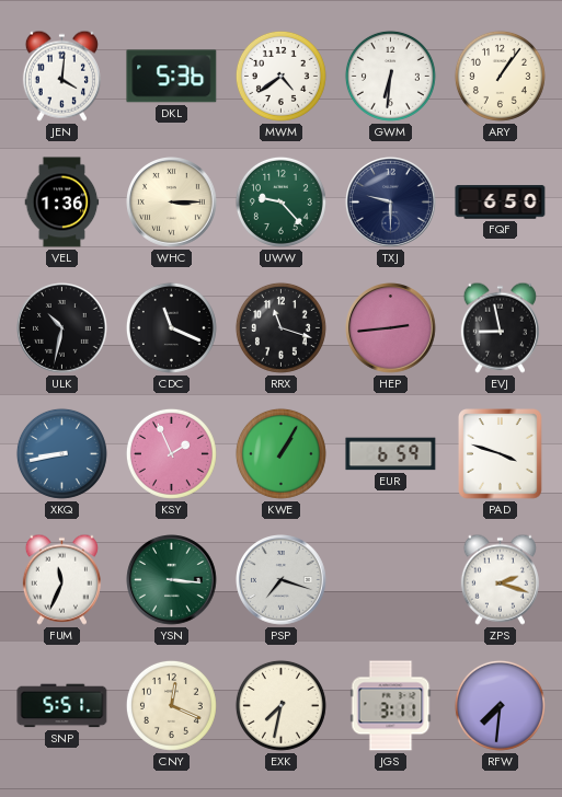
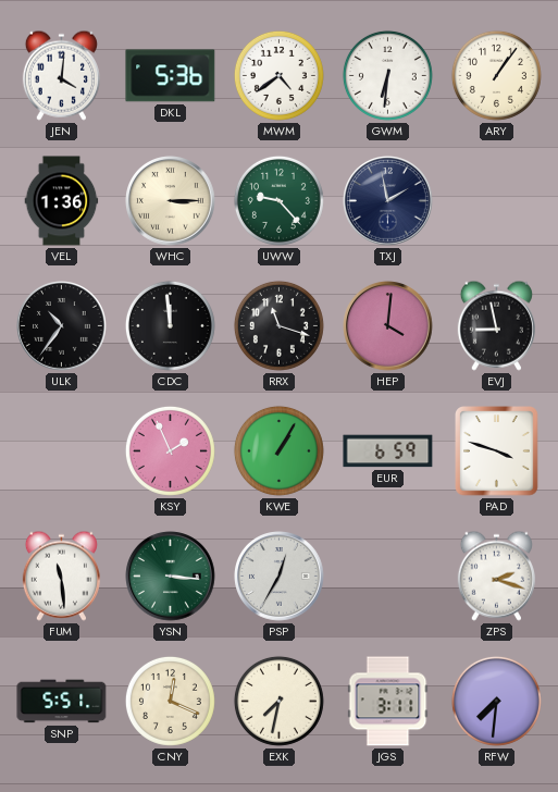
TXJ: 9:30 -> 1:58
FQF: 6:50 -> none
ULK: 10:32 -> 10:36
CDC: 11:19 -> 11:59
HEP: 2:44 -> 4:01
XKQ: 8:43 -> none
FUM: 11:34 -> 11:29
PSP: 7:18 -> 12:35
